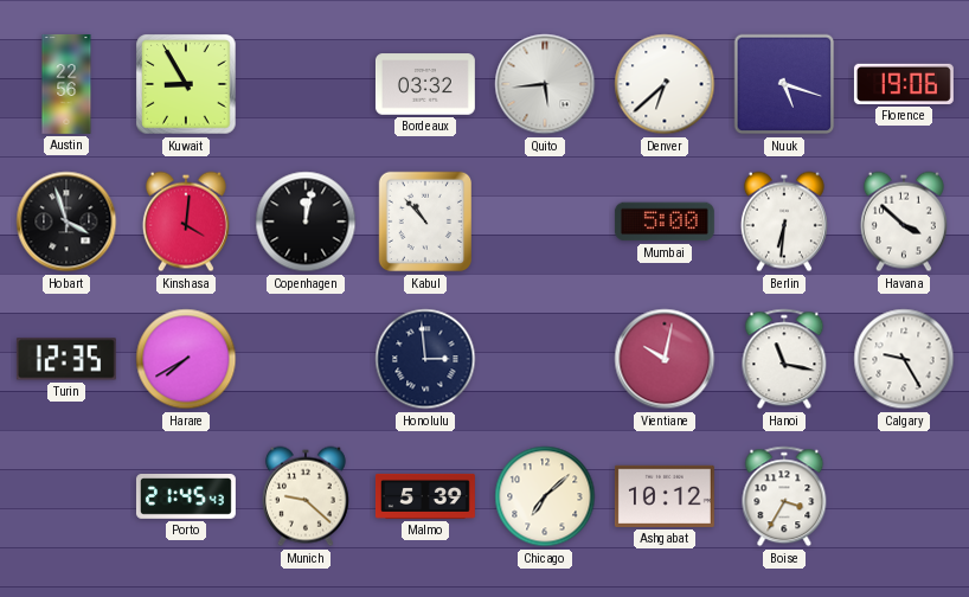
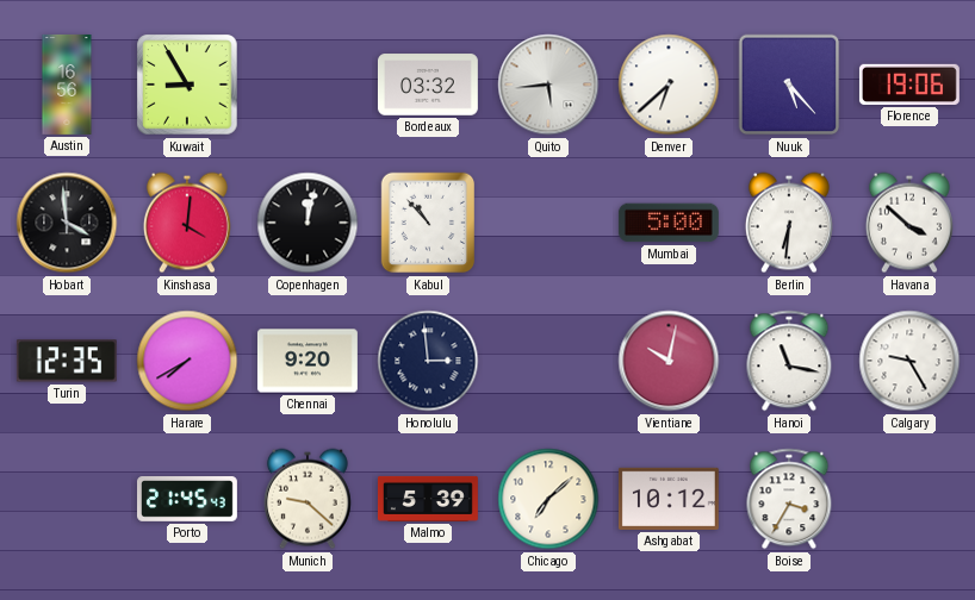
Austin: 22:56 -> 16:56
Nuuk: 5:18 -> 5:23
Hobart: 3:57 -> 3:59
Chennai: none -> 9:20
